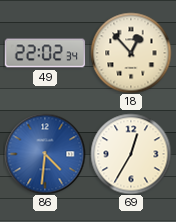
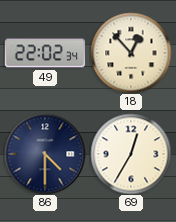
86: 4:31 -> 4:30
86 dial: blue -> navy
